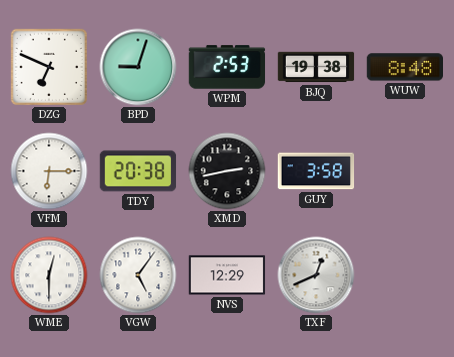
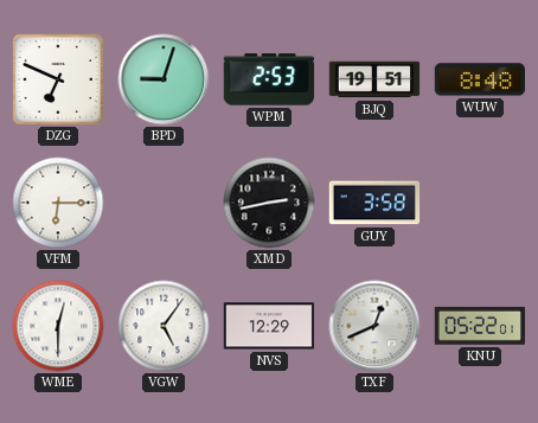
BJQ: 19:38 -> 19:51
TDY: 20:38 -> none
KNU: none -> 05:22
